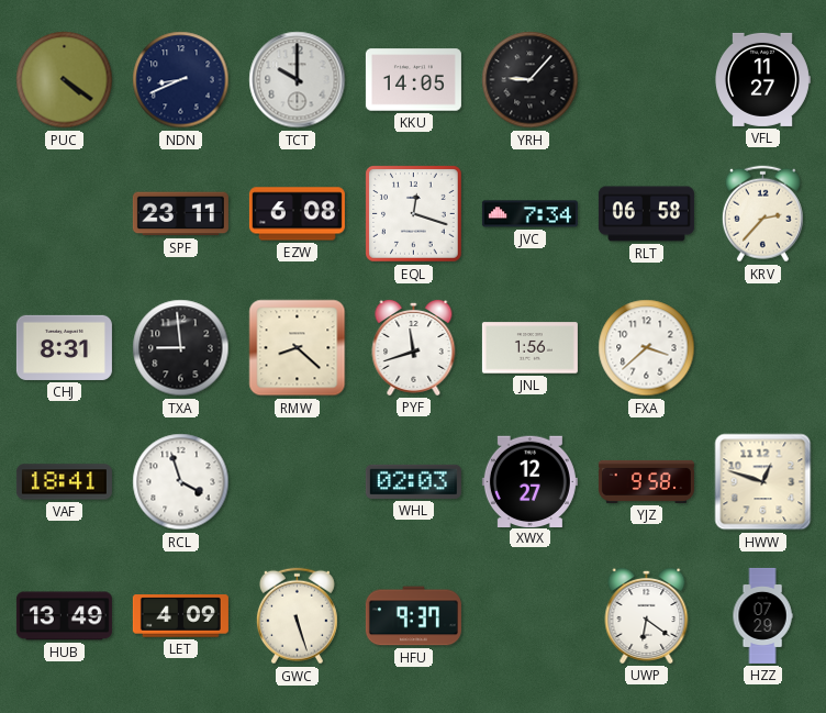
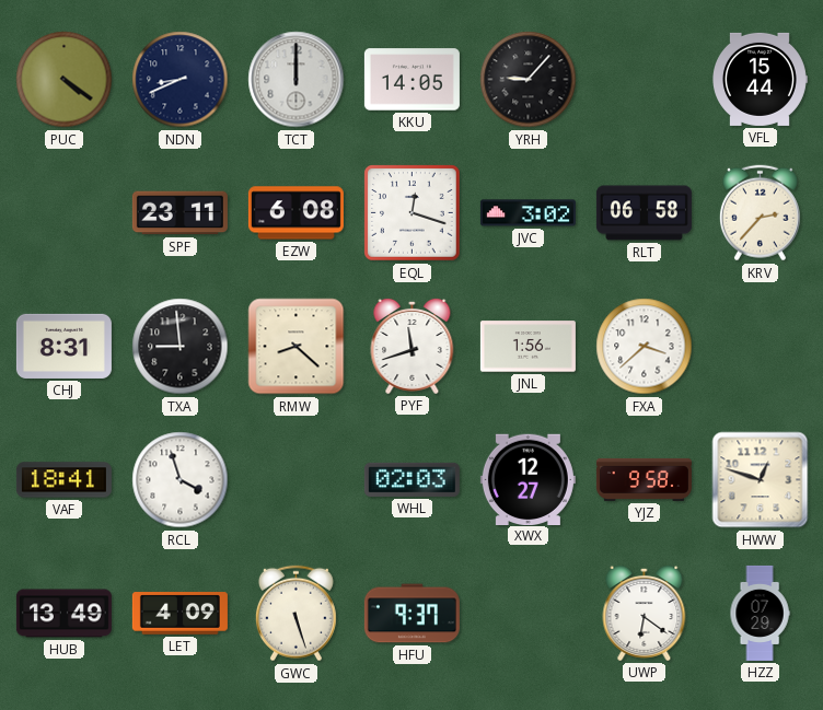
TCT: 10:00 -> 12:00
VFL: 11:27 -> 15:44
JVC: 7:34 -> 3:02
